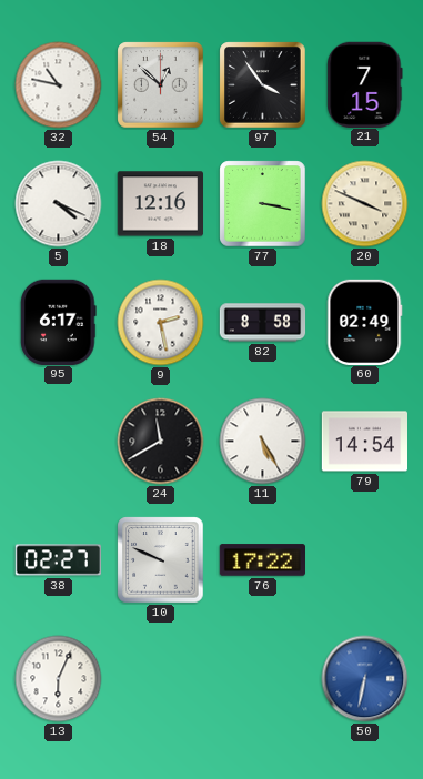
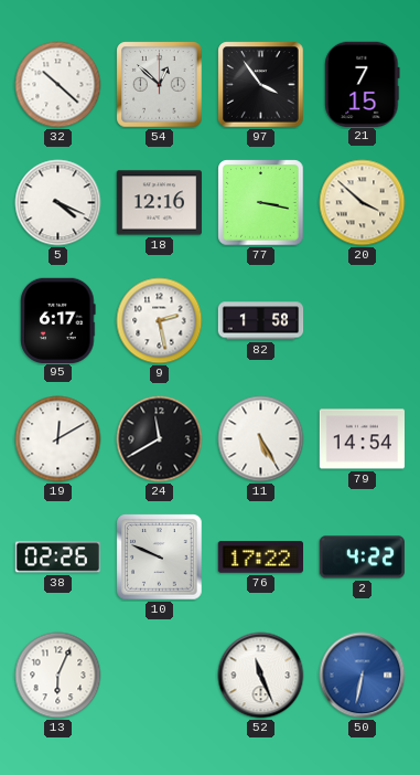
32: 10:47 -> 10:22
20: 3:49 -> 3:52
82: 8:58 -> 1:58
60: 02:49 -> none
19: none -> 12:10
38: 02:27 -> 02:26
2: none -> 4:22
52: none -> 11:26
